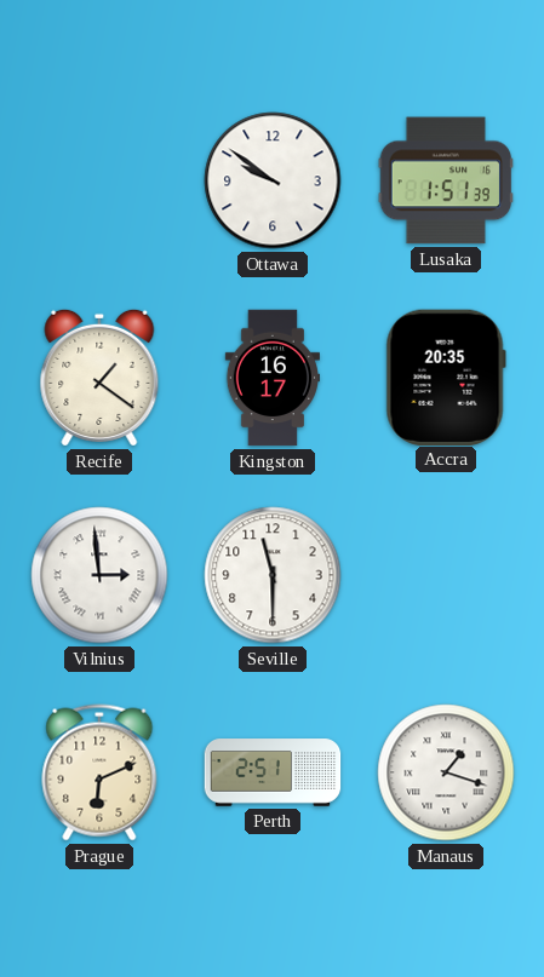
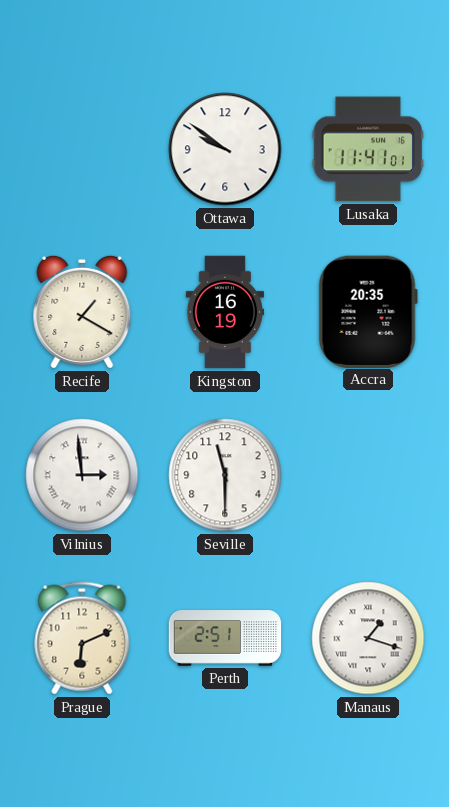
Lusaka: 1:51 -> 11:41
Recife: 1:21 -> 1:20
Kingston: 16:17 -> 16:19
